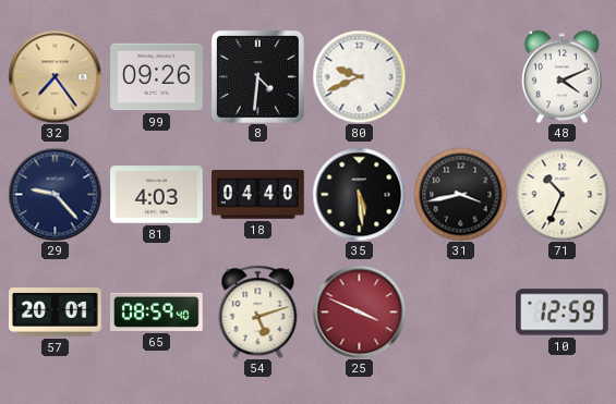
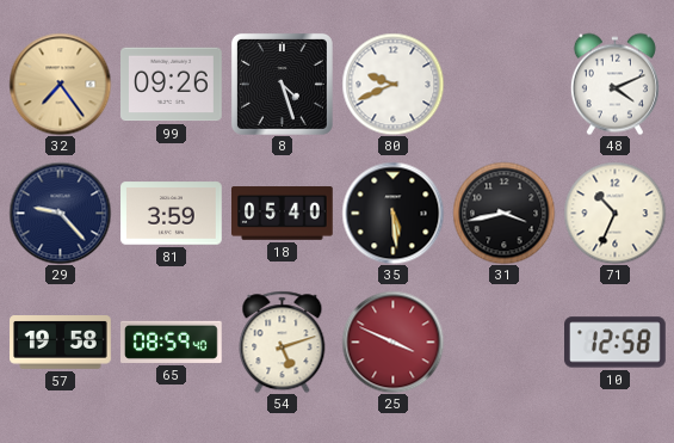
8: 4:31 -> 4:27
81: 4:03 -> 3:59
18: 04:40 -> 05:40
57: 20:01 -> 19:58
10: 12:59 -> 12:58
